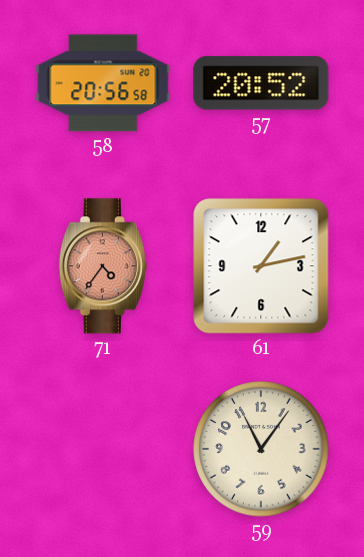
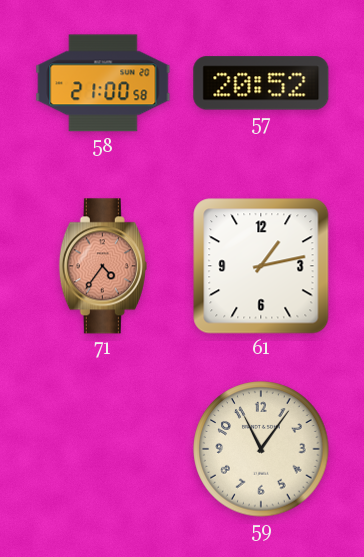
58: 20:56 -> 21:00
